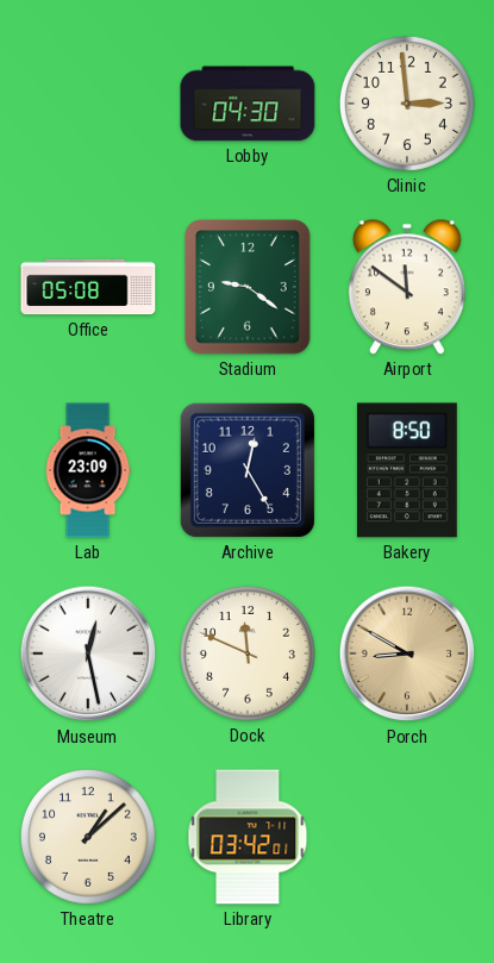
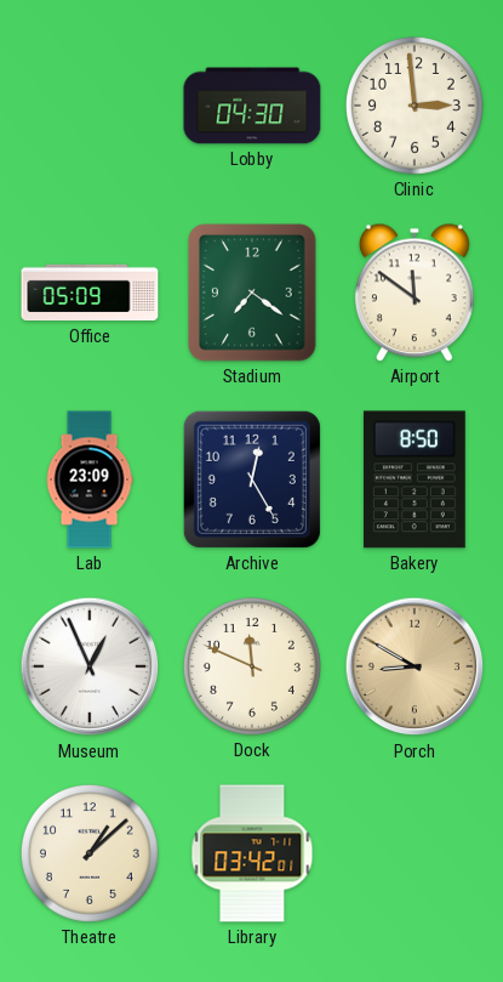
Office: 05:08 -> 05:09
Stadium: 9:21 -> 7:21
Museum: 12:28 -> 12:56
